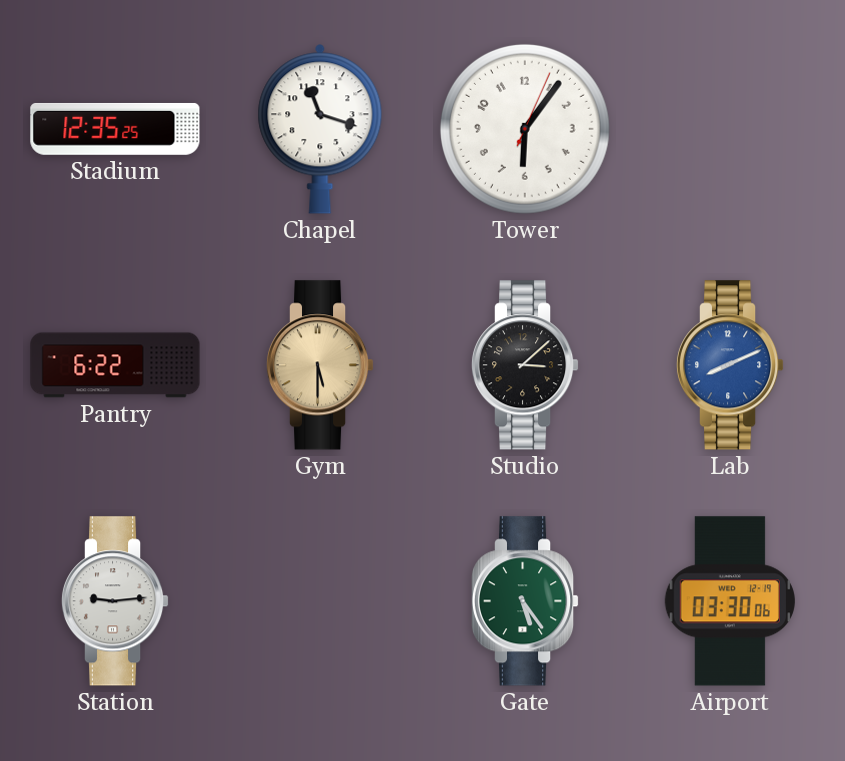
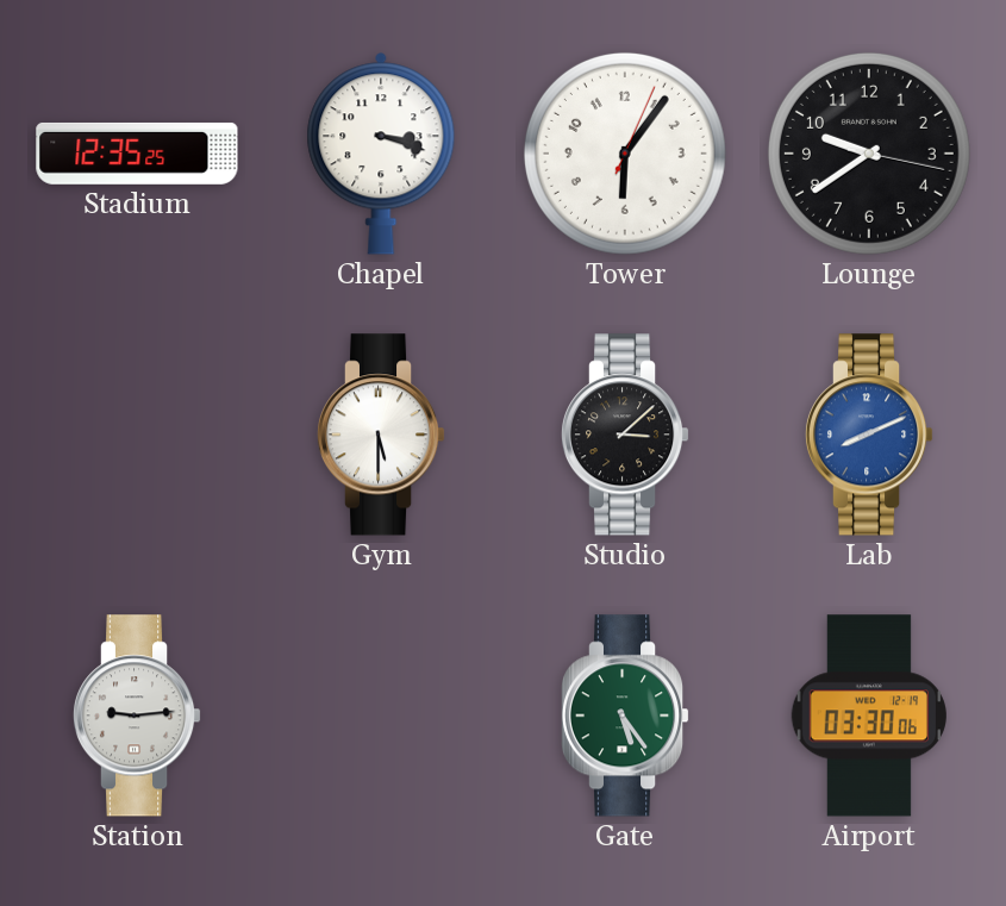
Chapel: 11:18 -> 3:18
Lounge: none -> 9:39
Pantry: 6:22 -> none
Gym dial: champagne -> white
